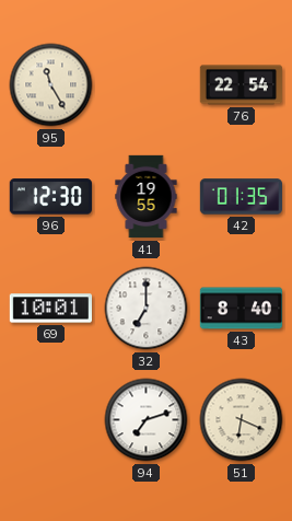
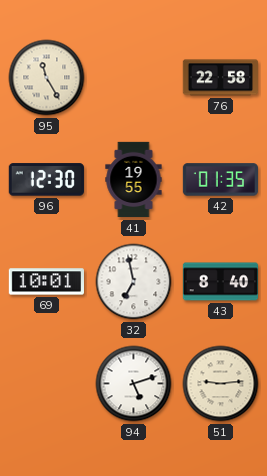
76: 22:54 -> 22:58
32: 7:00 -> 6:58
94: 7:12 -> 5:12
51: 6:19 -> 9:14
